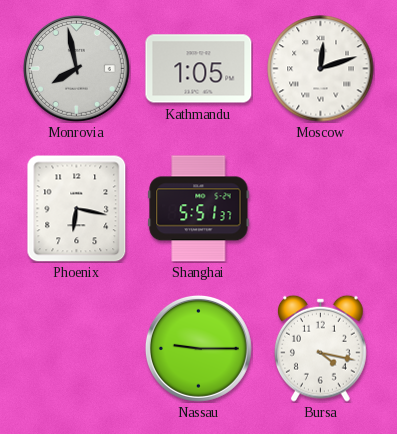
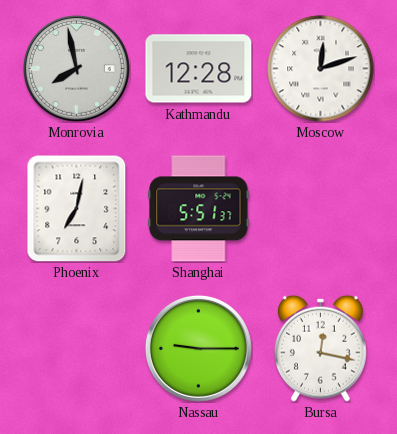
Kathmandu: 1:05 -> 12:28
Phoenix: 6:17 -> 7:02
Bursa: 4:17 -> 12:17
